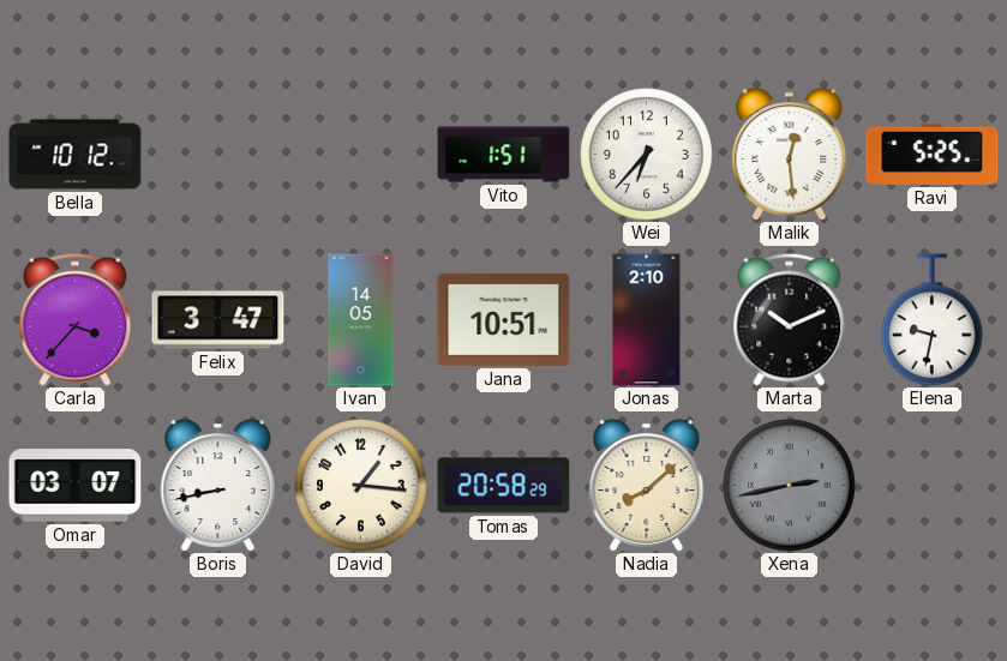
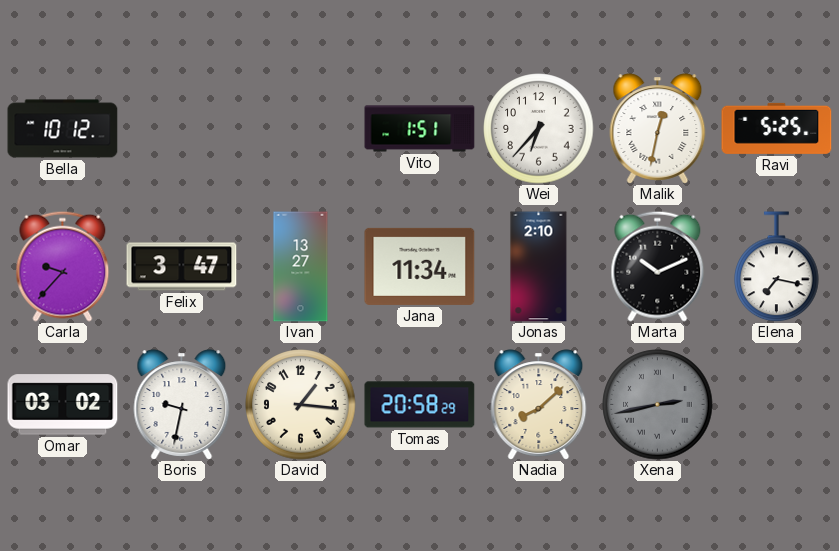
Malik: 12:29 -> 12:32
Carla: 3:37 -> 9:37
Ivan: 14:05 -> 13:27
Jana: 10:51 -> 11:34
Elena: 9:32 -> 7:17
Omar: 03:07 -> 03:02
Boris: 8:43 -> 9:32
